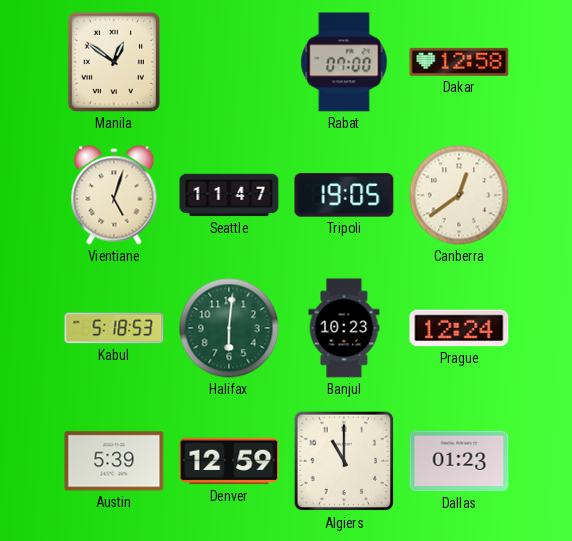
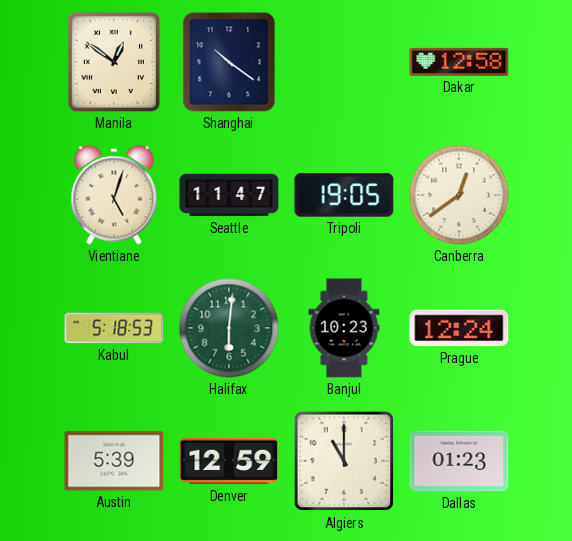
Shanghai: none -> 10:21
Rabat: 07:00 -> none
